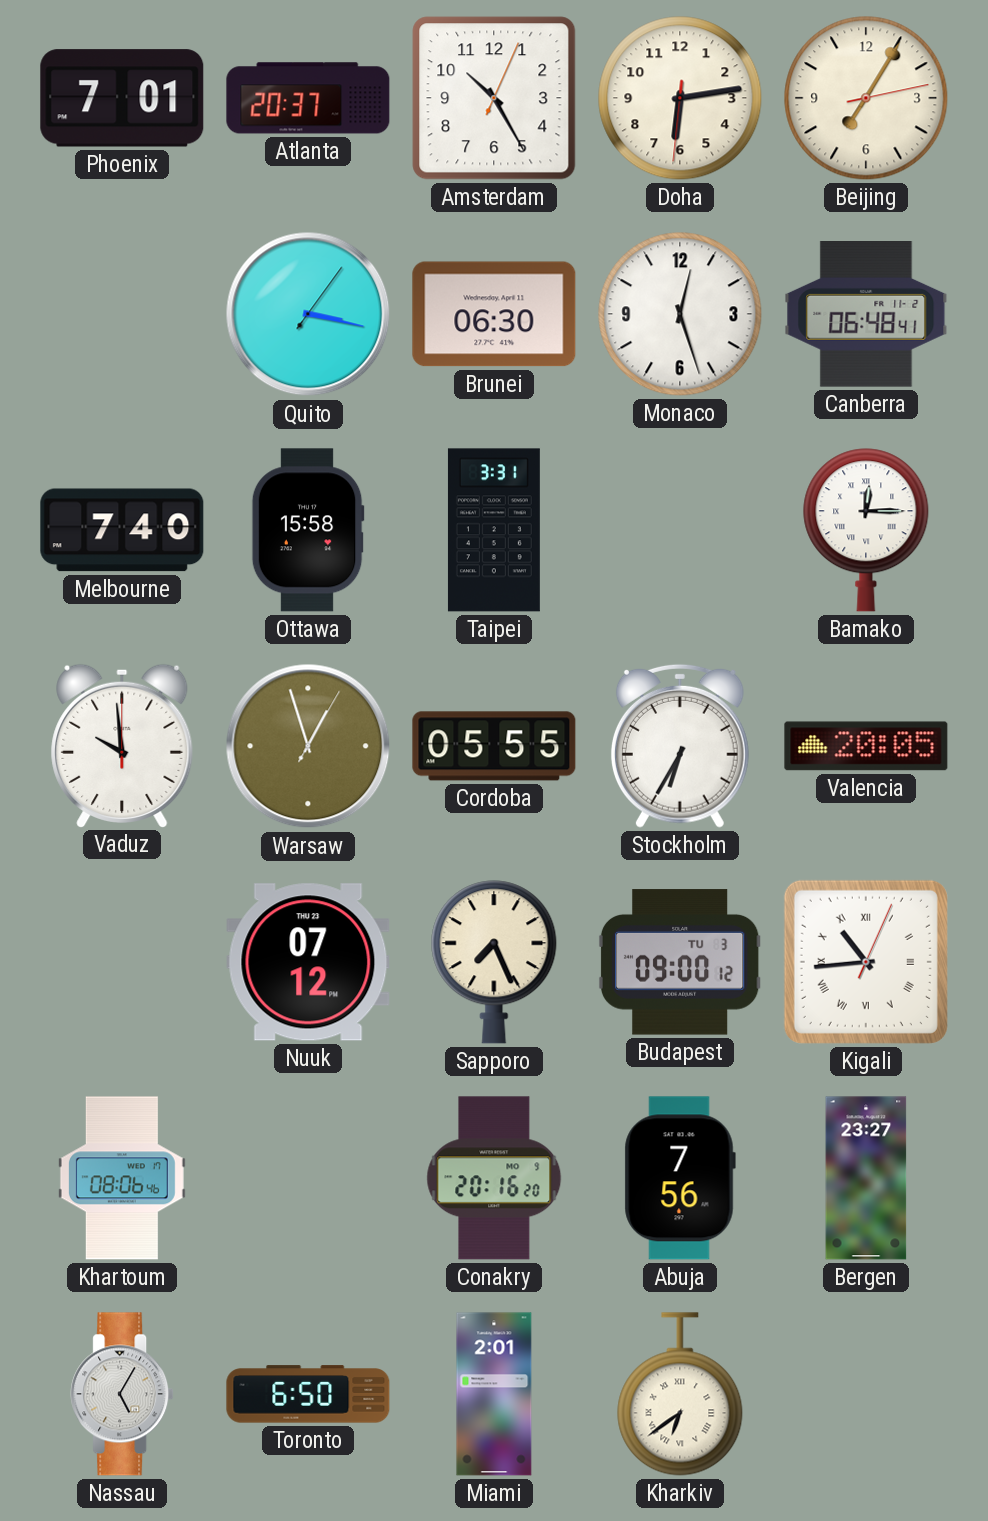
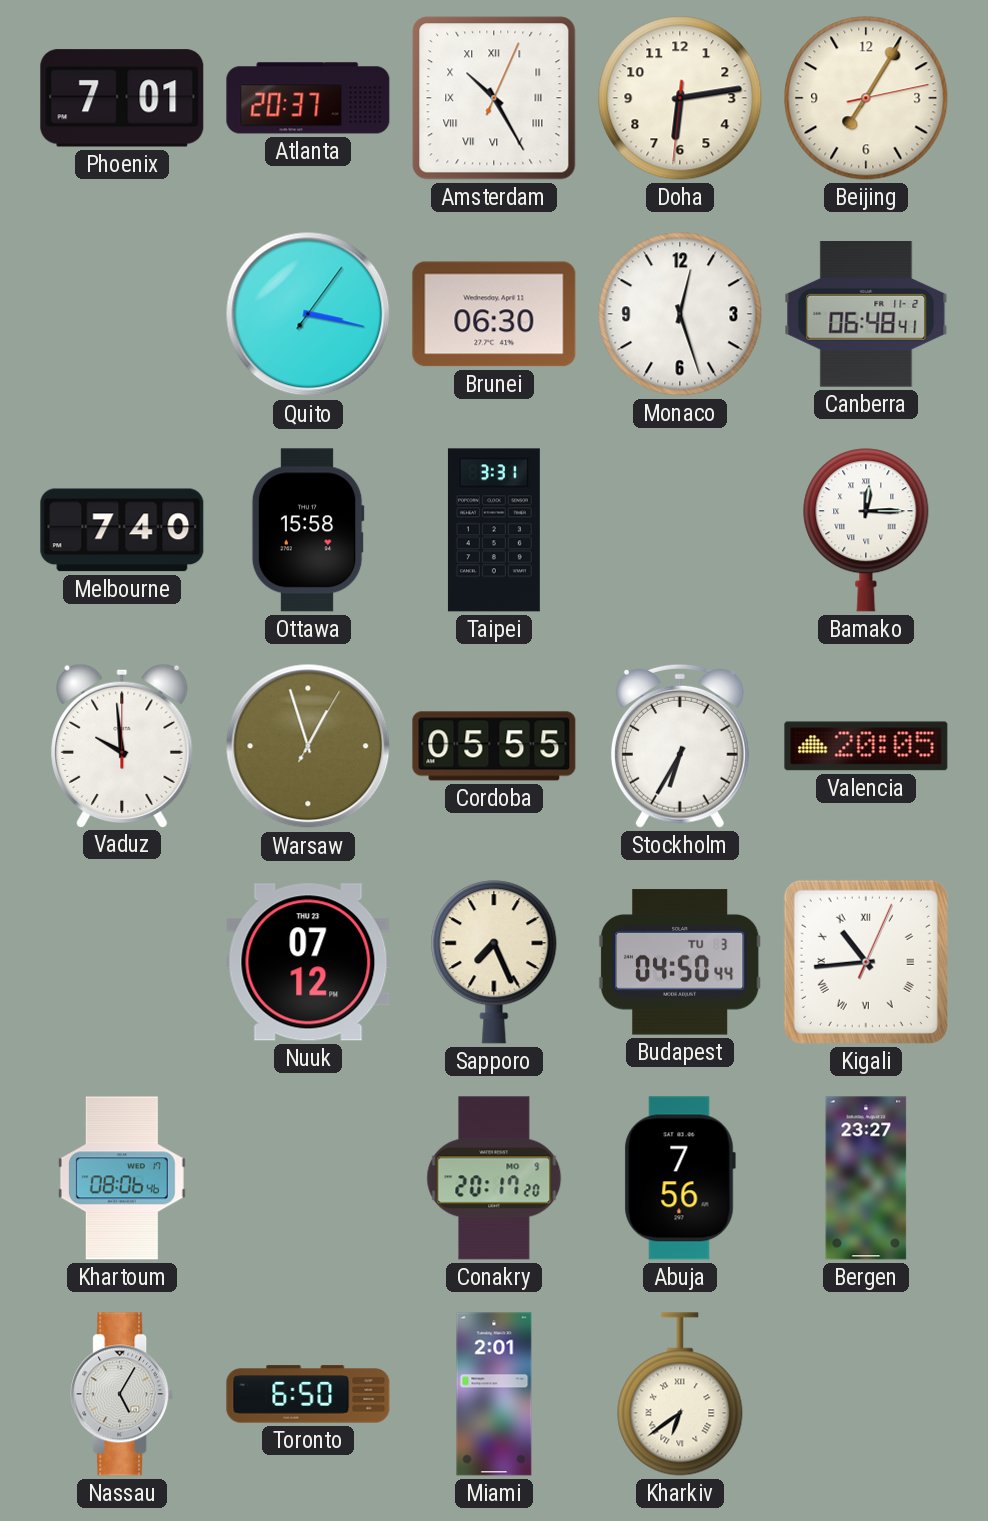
Amsterdam numerals: Arabic -> Roman
Budapest: 09:00 -> 04:50
Conakry: 20:16 -> 20:17
